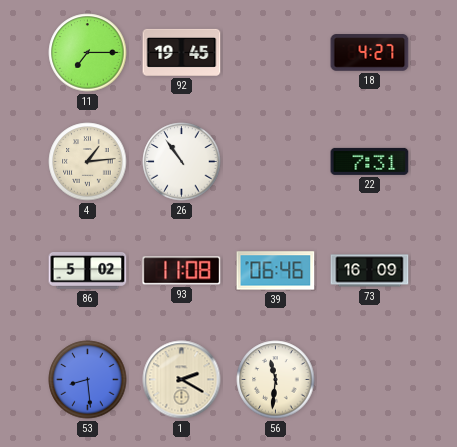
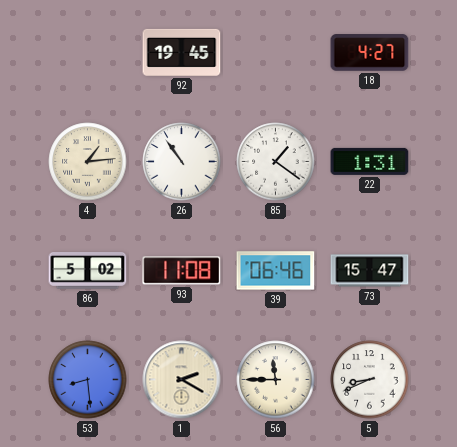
11: 7:15 -> none
85: none -> 1:21
22: 7:31 -> 1:31
73: 16:09 -> 15:47
56: 11:31 -> 11:45
5: none -> 8:41
